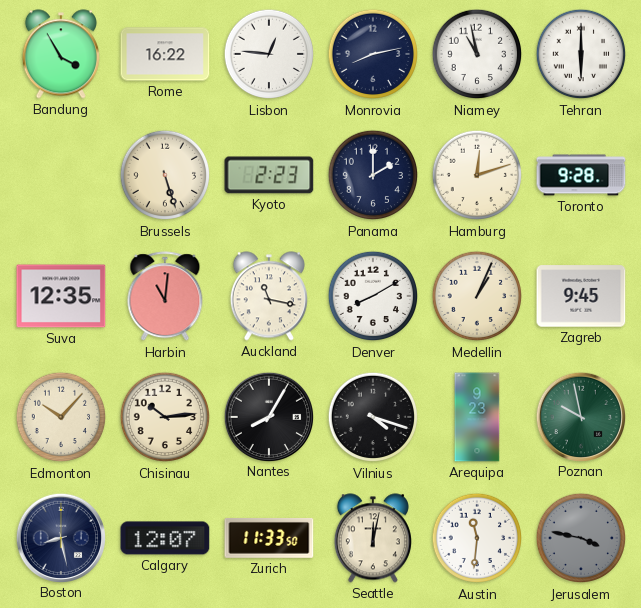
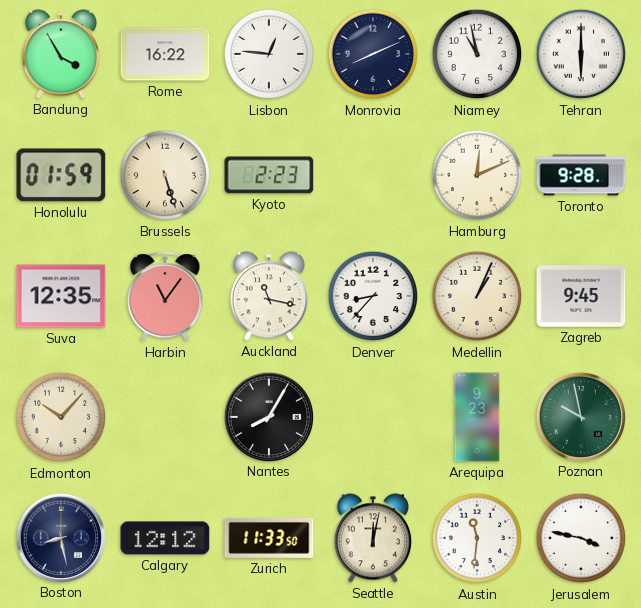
Monrovia: 8:13 -> 8:11
Honolulu: none -> 01:59
Panama: 2:00 -> none
Hamburg: 12:12 -> 12:11
Harbin: 11:01 -> 11:06
Denver: 8:10 -> 8:37
Chisinau: 10:14 -> none
Vilnius: 4:18 -> none
Calgary: 12:07 -> 12:12
Jerusalem dial: grey -> white
